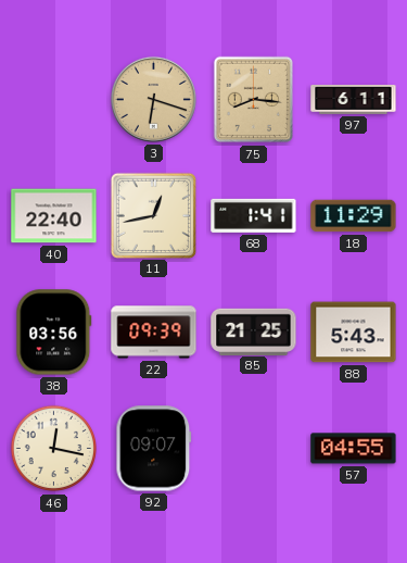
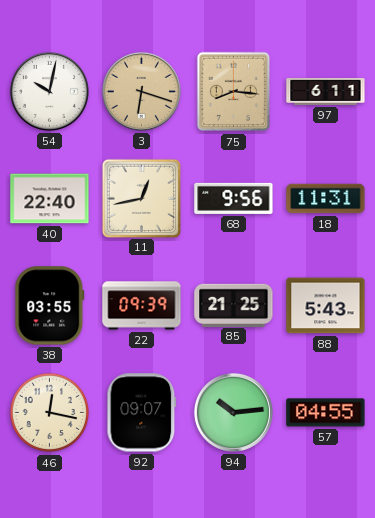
54: none -> 10:02
68: 1:41 -> 9:56
18: 11:29 -> 11:31
38: 03:56 -> 03:55
94: none -> 10:14
